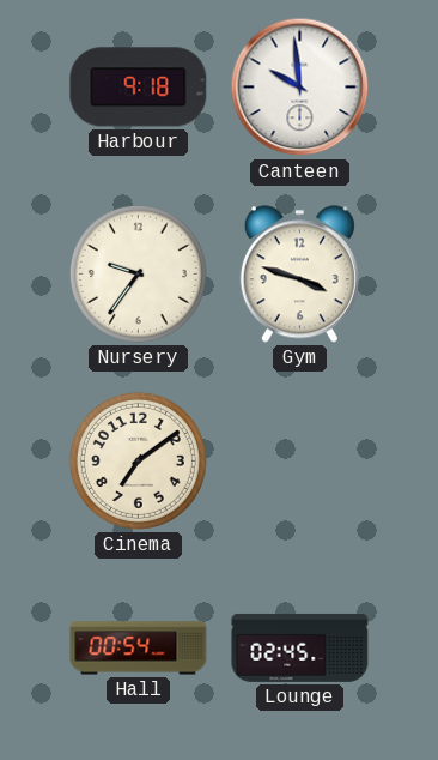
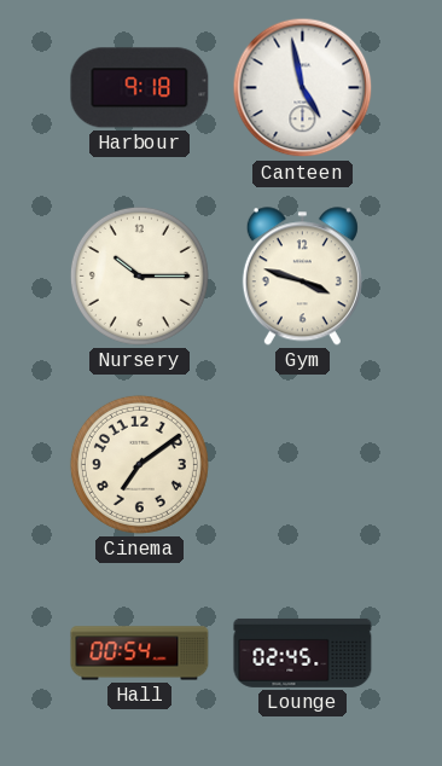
Canteen: 9:59 -> 4:58
Nursery: 9:36 -> 10:15
